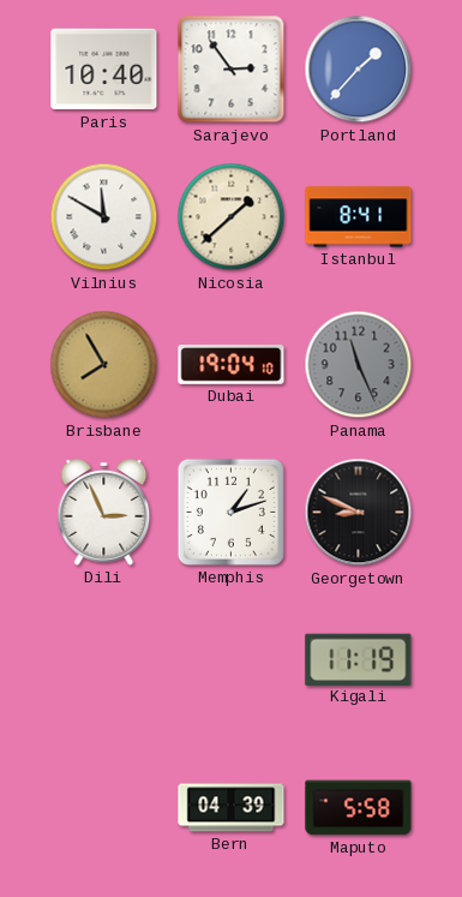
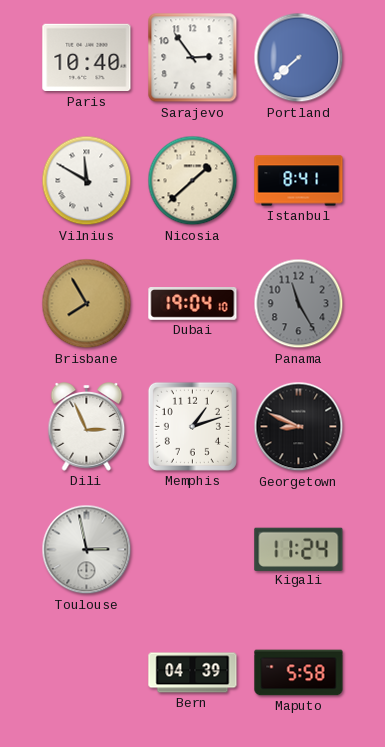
Portland: 1:37 -> 7:38
Panama: 11:26 -> 11:25
Toulouse: none -> 2:58
Kigali: 11:19 -> 11:24
